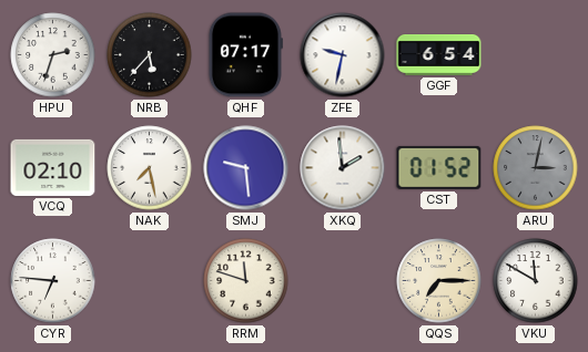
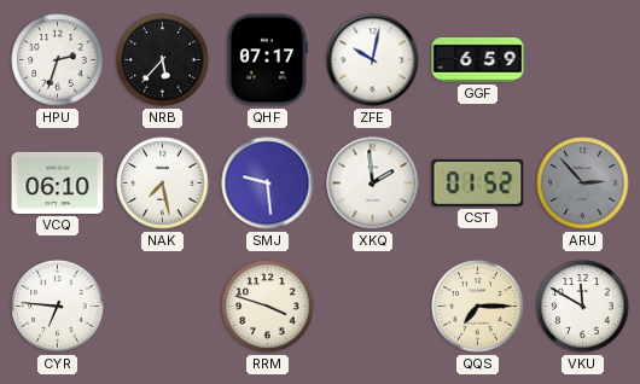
ZFE: 9:32 -> 10:02
GGF: 6:54 -> 6:59
VCQ: 02:10 -> 06:10
ARU: 3:02 -> 2:53
RRM: 11:48 -> 3:48
